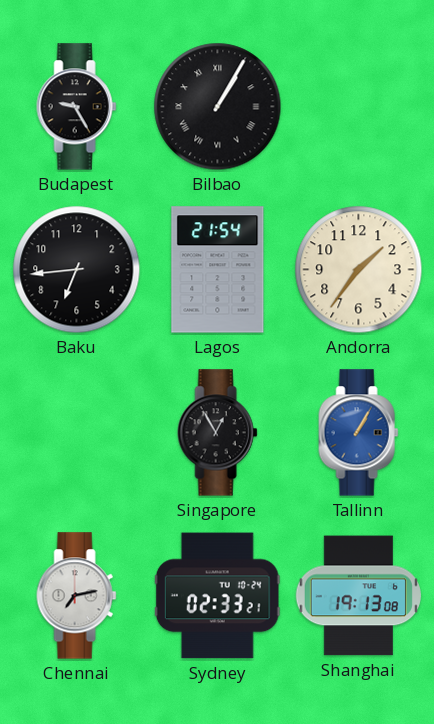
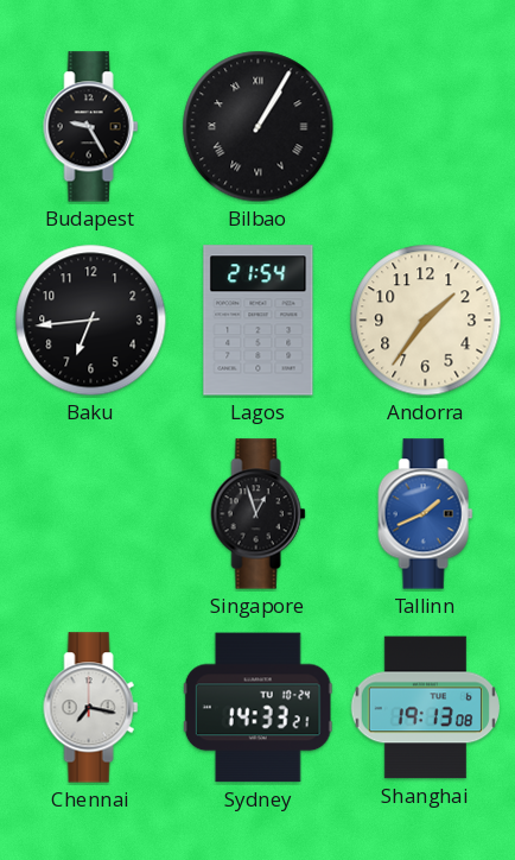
Singapore: 12:55 -> 12:57
Tallinn: 1:05 -> 1:41
Chennai: 7:13 -> 7:17
Sydney: 02:33 -> 14:33
